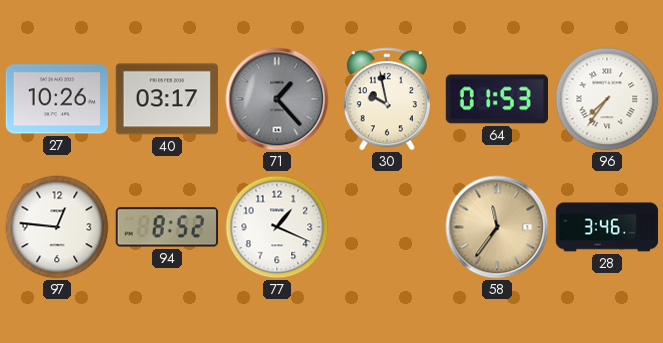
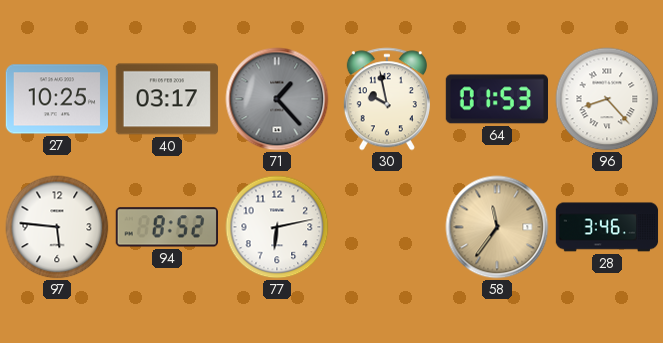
27: 10:26 -> 10:25
96: 7:36 -> 8:23
97: 12:46 -> 5:46
77: 1:19 -> 6:13
